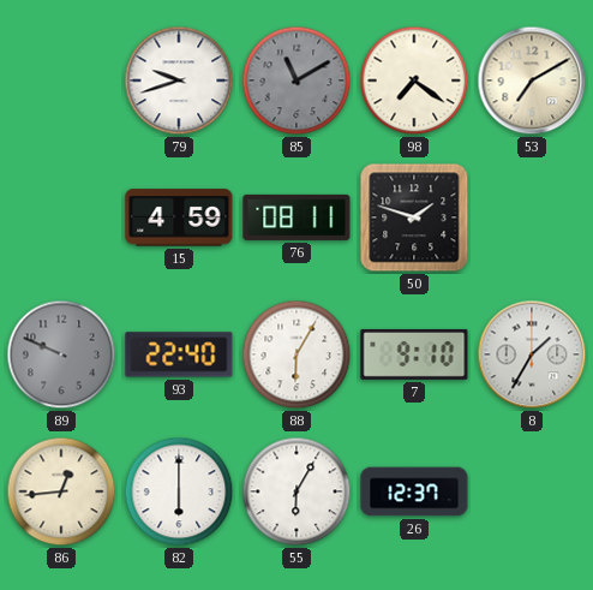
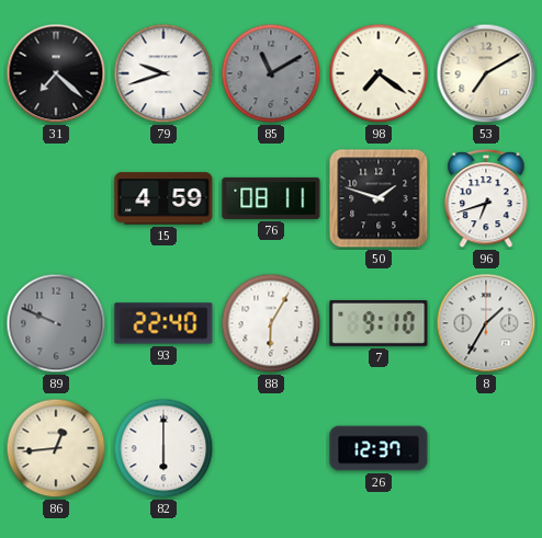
31: none -> 7:22
96: none -> 6:42
55: 6:05 -> none
